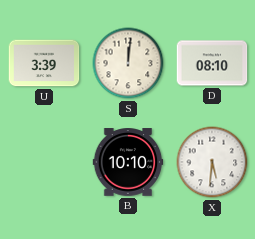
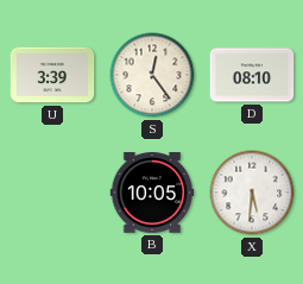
S: 12:01 -> 12:24
B: 10:10 -> 10:05
